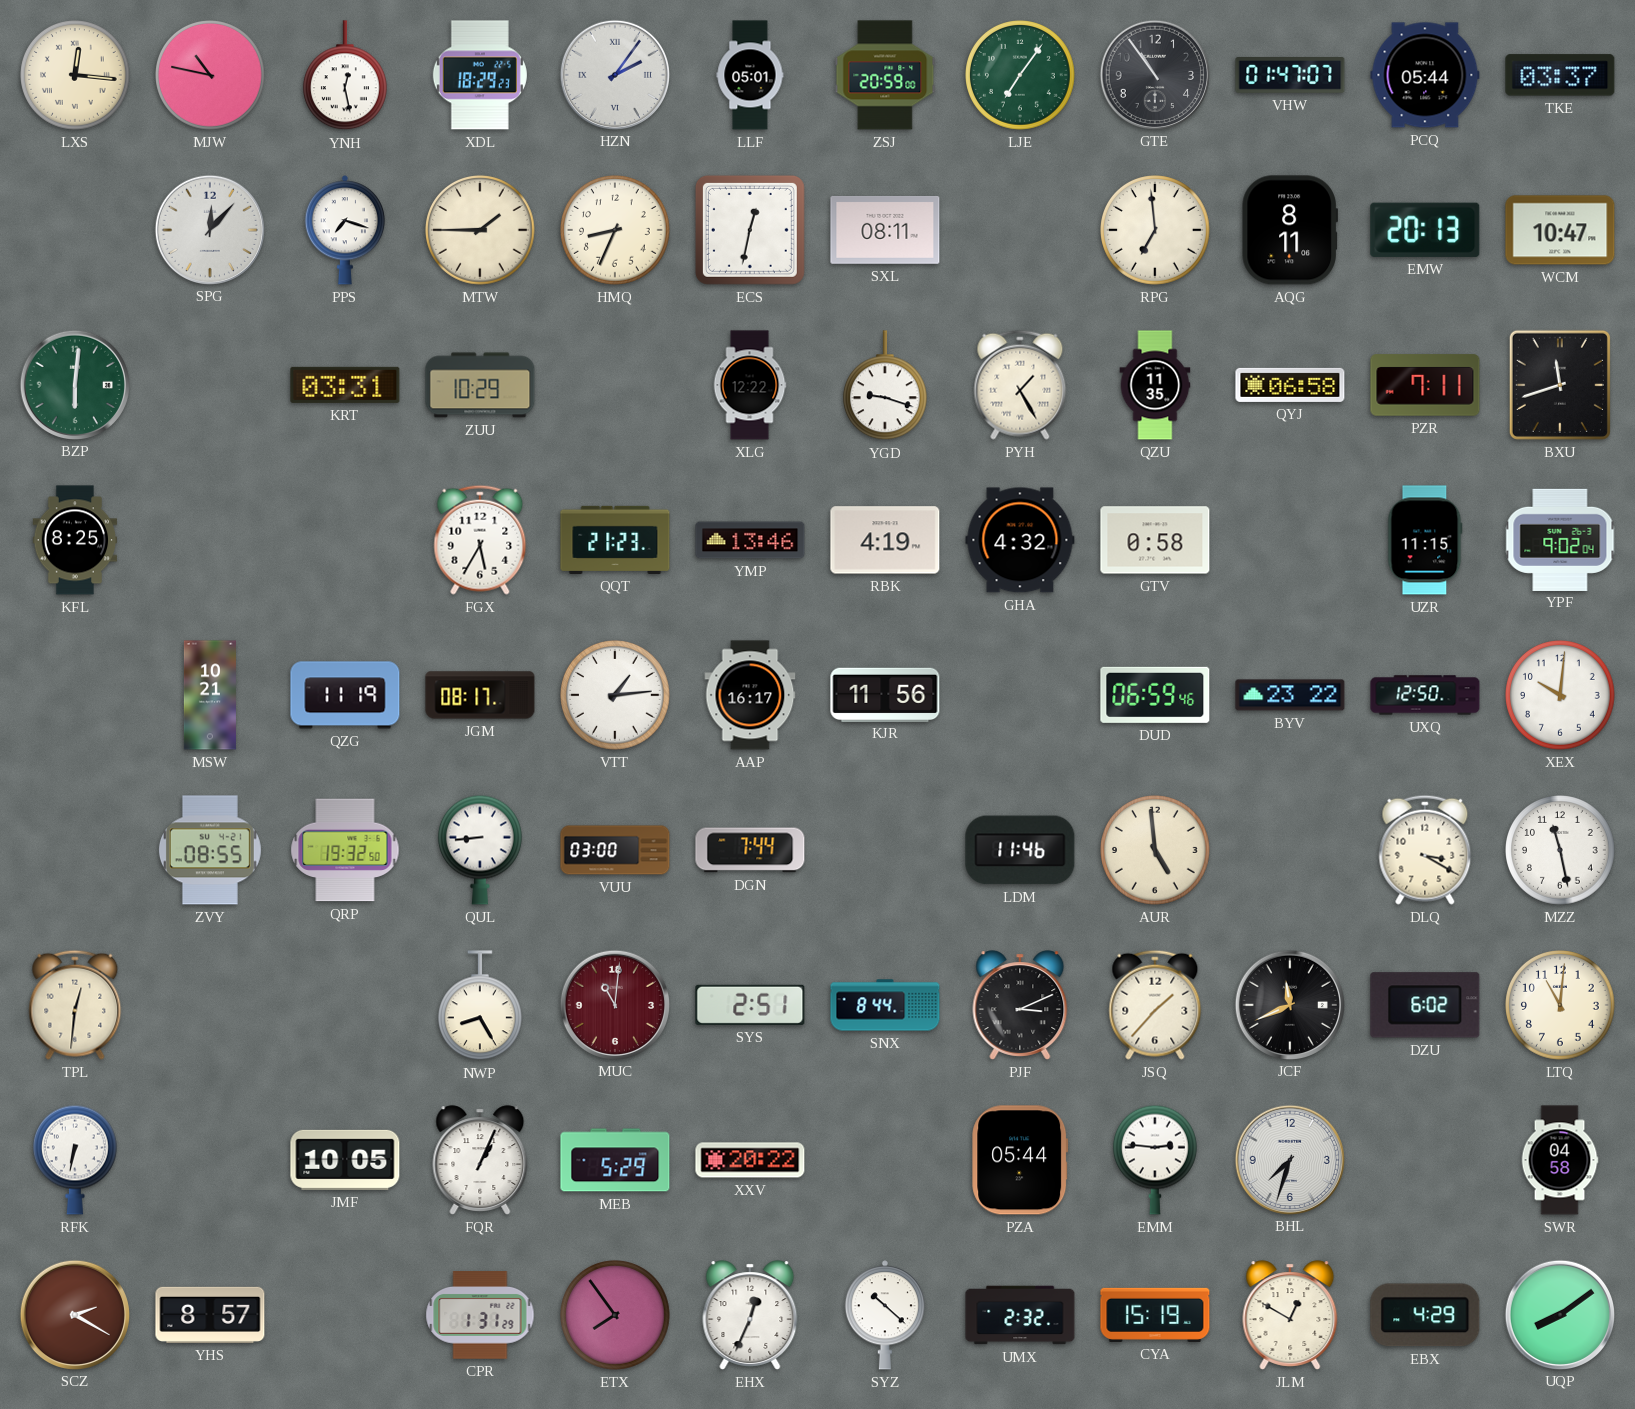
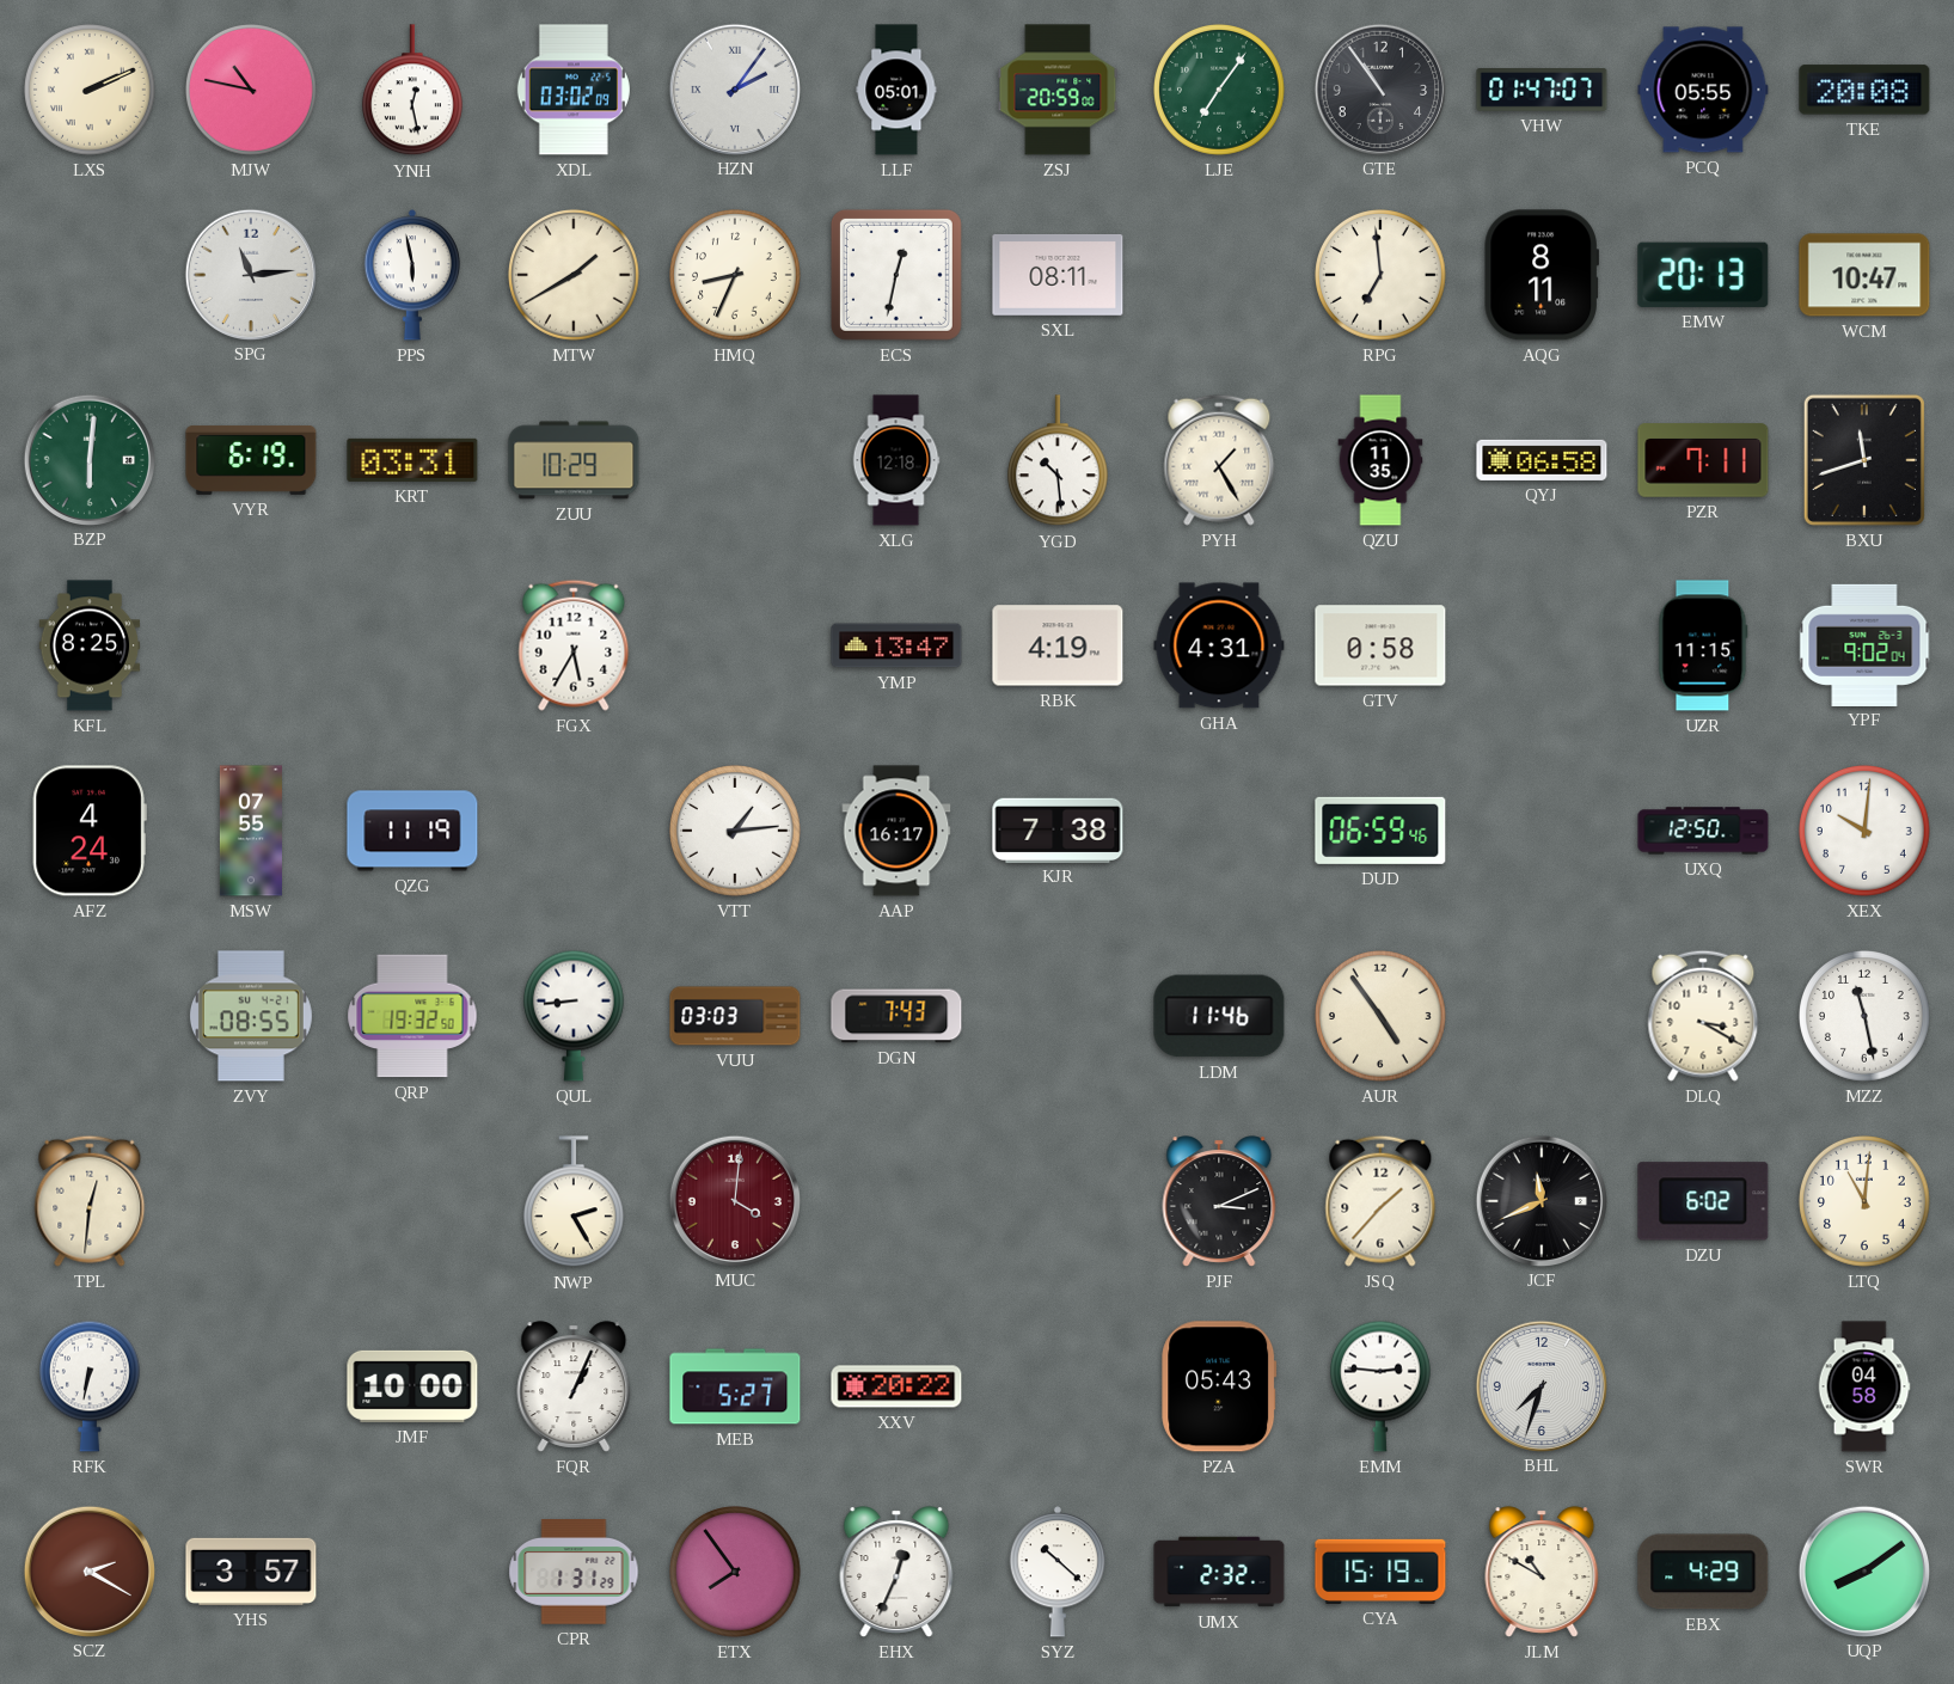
LXS: 12:16 -> 2:11
XDL: 18:29 -> 03:02
PCQ: 05:44 -> 05:55
TKE: 03:37 -> 20:08
SPG: 12:07 -> 11:14
PPS: 7:18 -> 5:58
MTW: 1:45 -> 1:40
VYR: none -> 6:19
XLG: 12:22 -> 12:18
YGD: 9:18 -> 10:29
QQT: 21:23 -> none
YMP: 13:46 -> 13:47
GHA: 4:32 -> 4:31
AFZ: none -> 4:24
MSW: 10:21 -> 07:55
JGM: 08:17 -> none
KJR: 11:56 -> 7:38
BYV: 23:22 -> none
VUU: 03:00 -> 03:03
DGN: 7:44 -> 7:43
AUR: 4:59 -> 4:54
NWP: 8:25 -> 2:25
MUC: 11:01 -> 4:01
SYS: 2:51 -> none
SNX: 8:44 -> none
JMF: 10:05 -> 10:00
MEB: 5:29 -> 5:27
PZA: 05:44 -> 05:43
YHS: 8:57 -> 3:57
JLM: 12:50 -> 10:50
